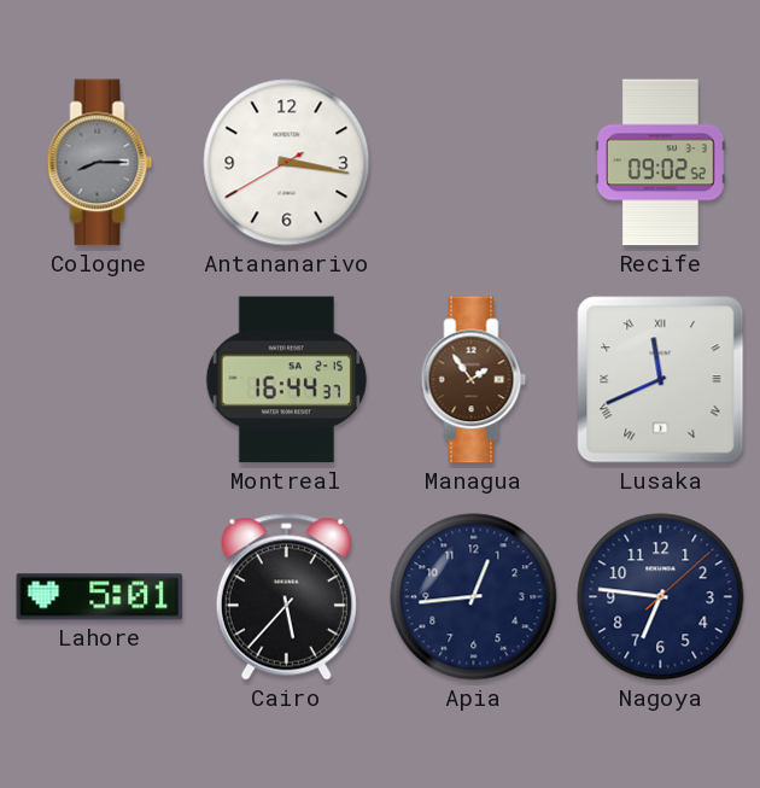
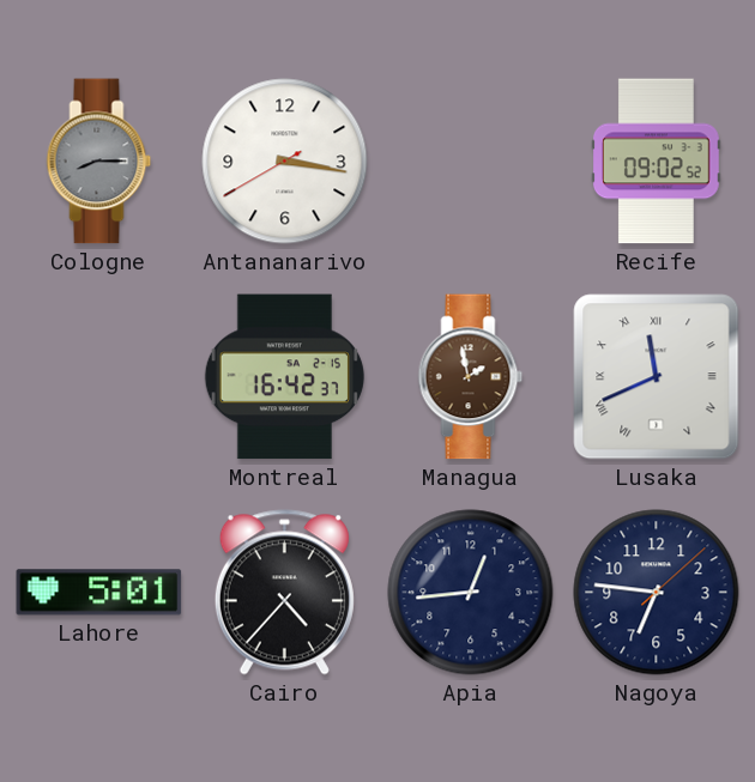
Montreal: 16:44 -> 16:42
Managua: 1:54 -> 1:58
Cairo: 5:37 -> 4:37
